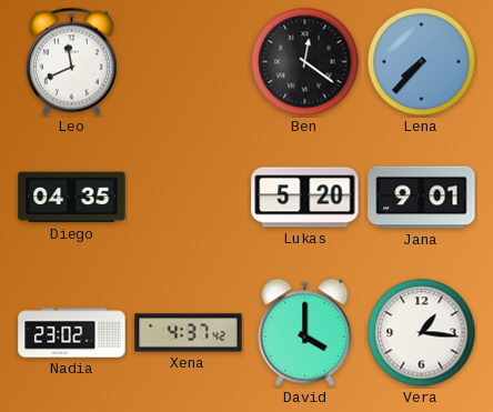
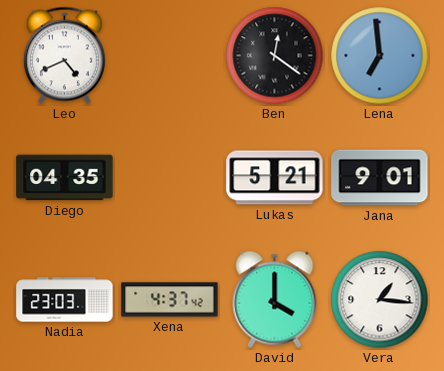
Leo: 11:41 -> 4:41
Lena: 7:37 -> 6:59
Lukas: 5:20 -> 5:21
Nadia: 23:02 -> 23:03
